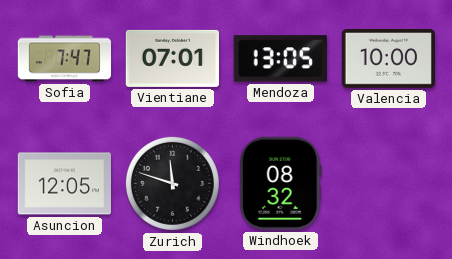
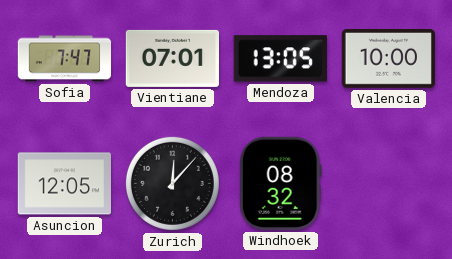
Zurich: 11:48 -> 12:07
